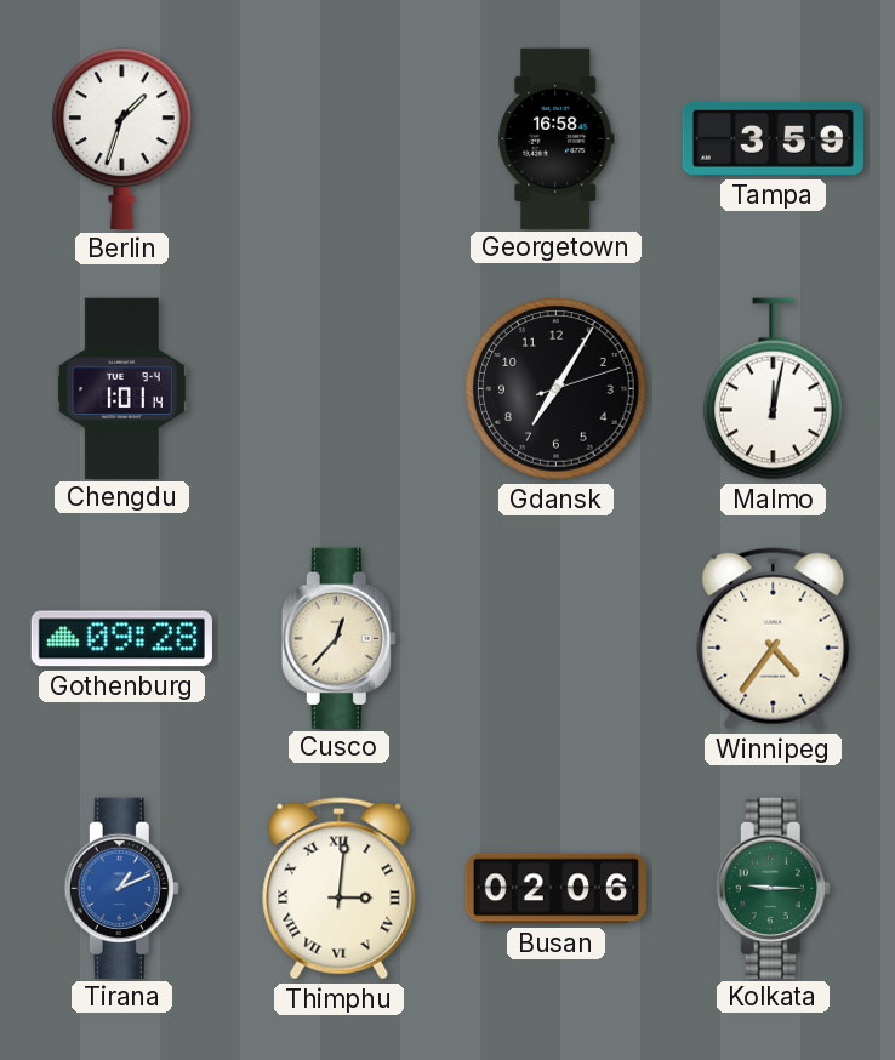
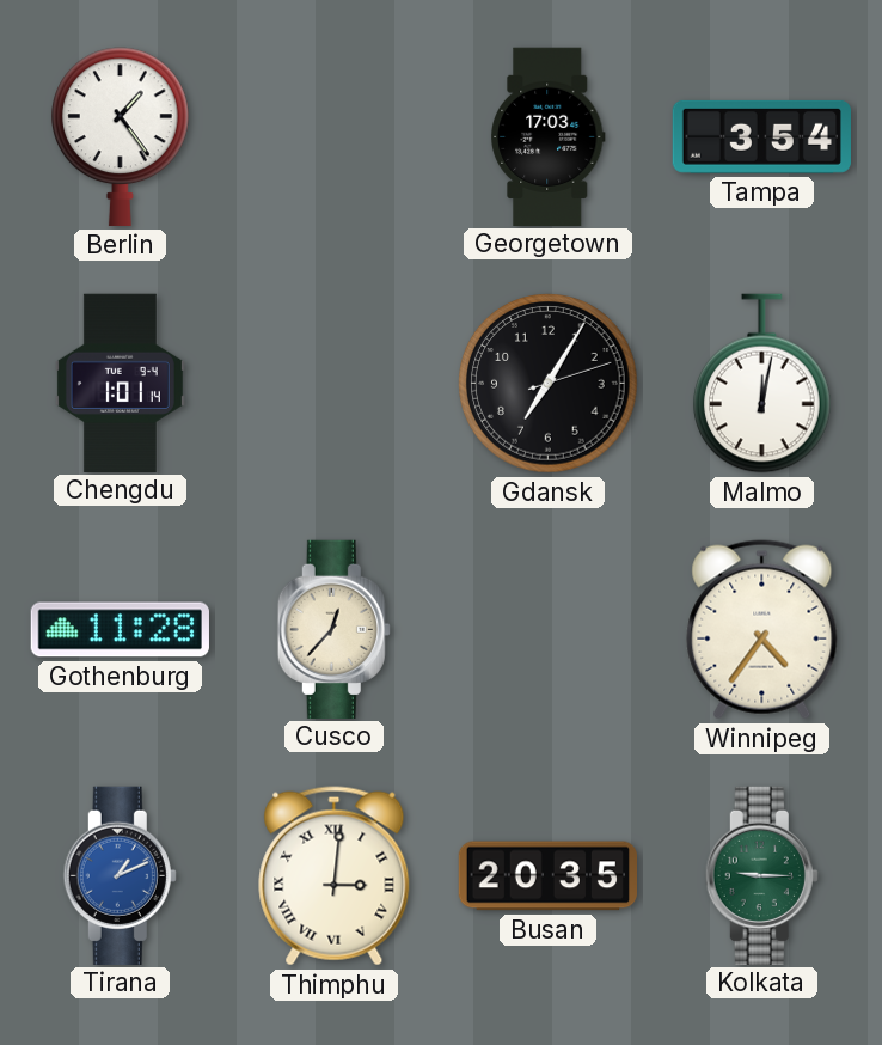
Berlin: 1:33 -> 1:24
Georgetown: 16:58 -> 17:03
Tampa: 3:59 -> 3:54
Gothenburg: 09:28 -> 11:28
Busan: 02:06 -> 20:35
